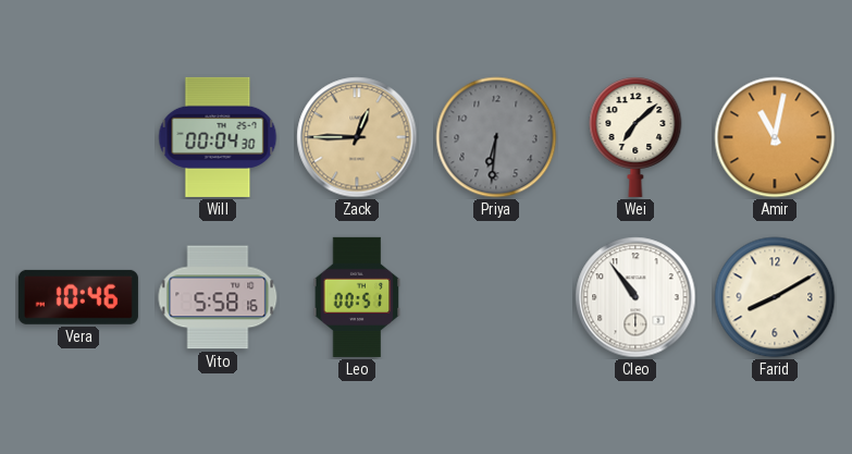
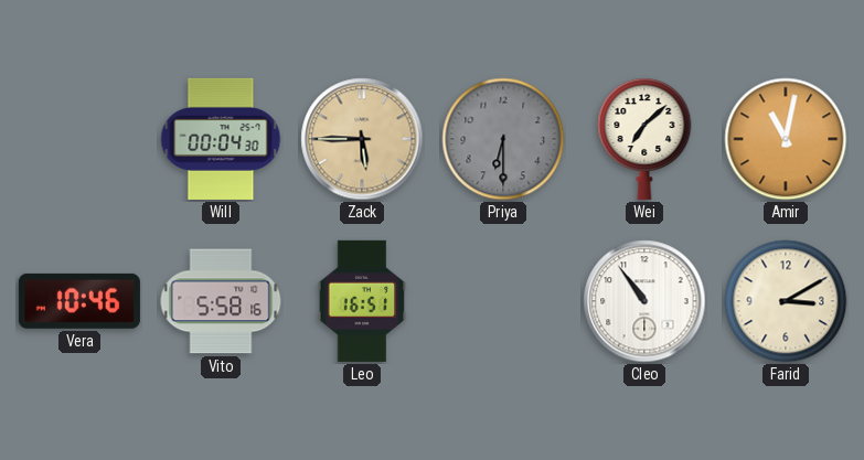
Zack: 12:45 -> 5:45
Priya: 6:31 -> 6:30
Leo: 00:51 -> 16:51
Farid: 8:10 -> 3:10
